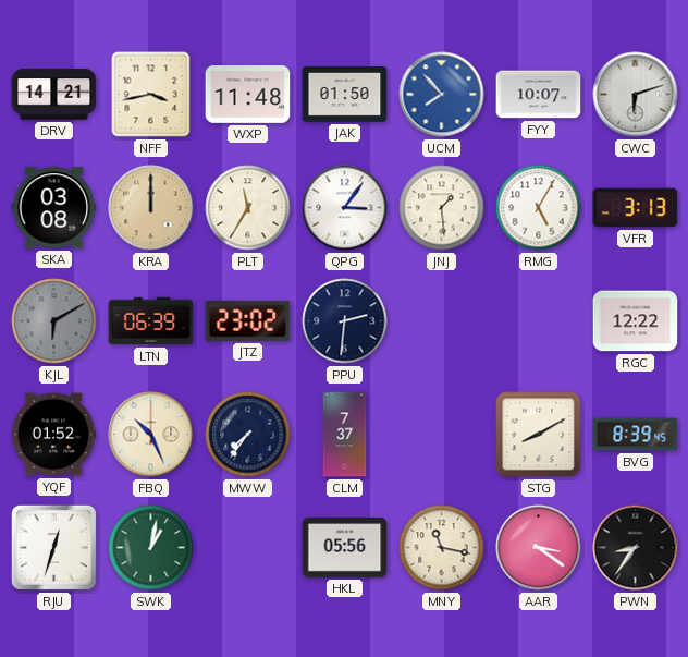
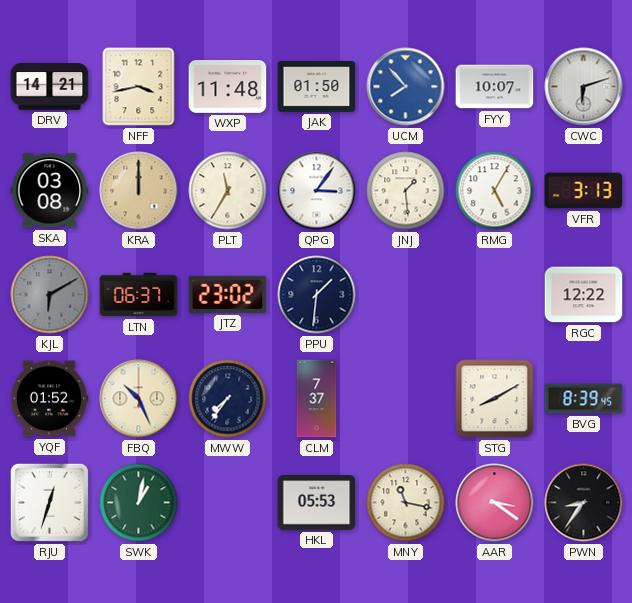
LTN: 06:39 -> 06:37
PPU: 2:31 -> 1:31
HKL: 05:56 -> 05:53
